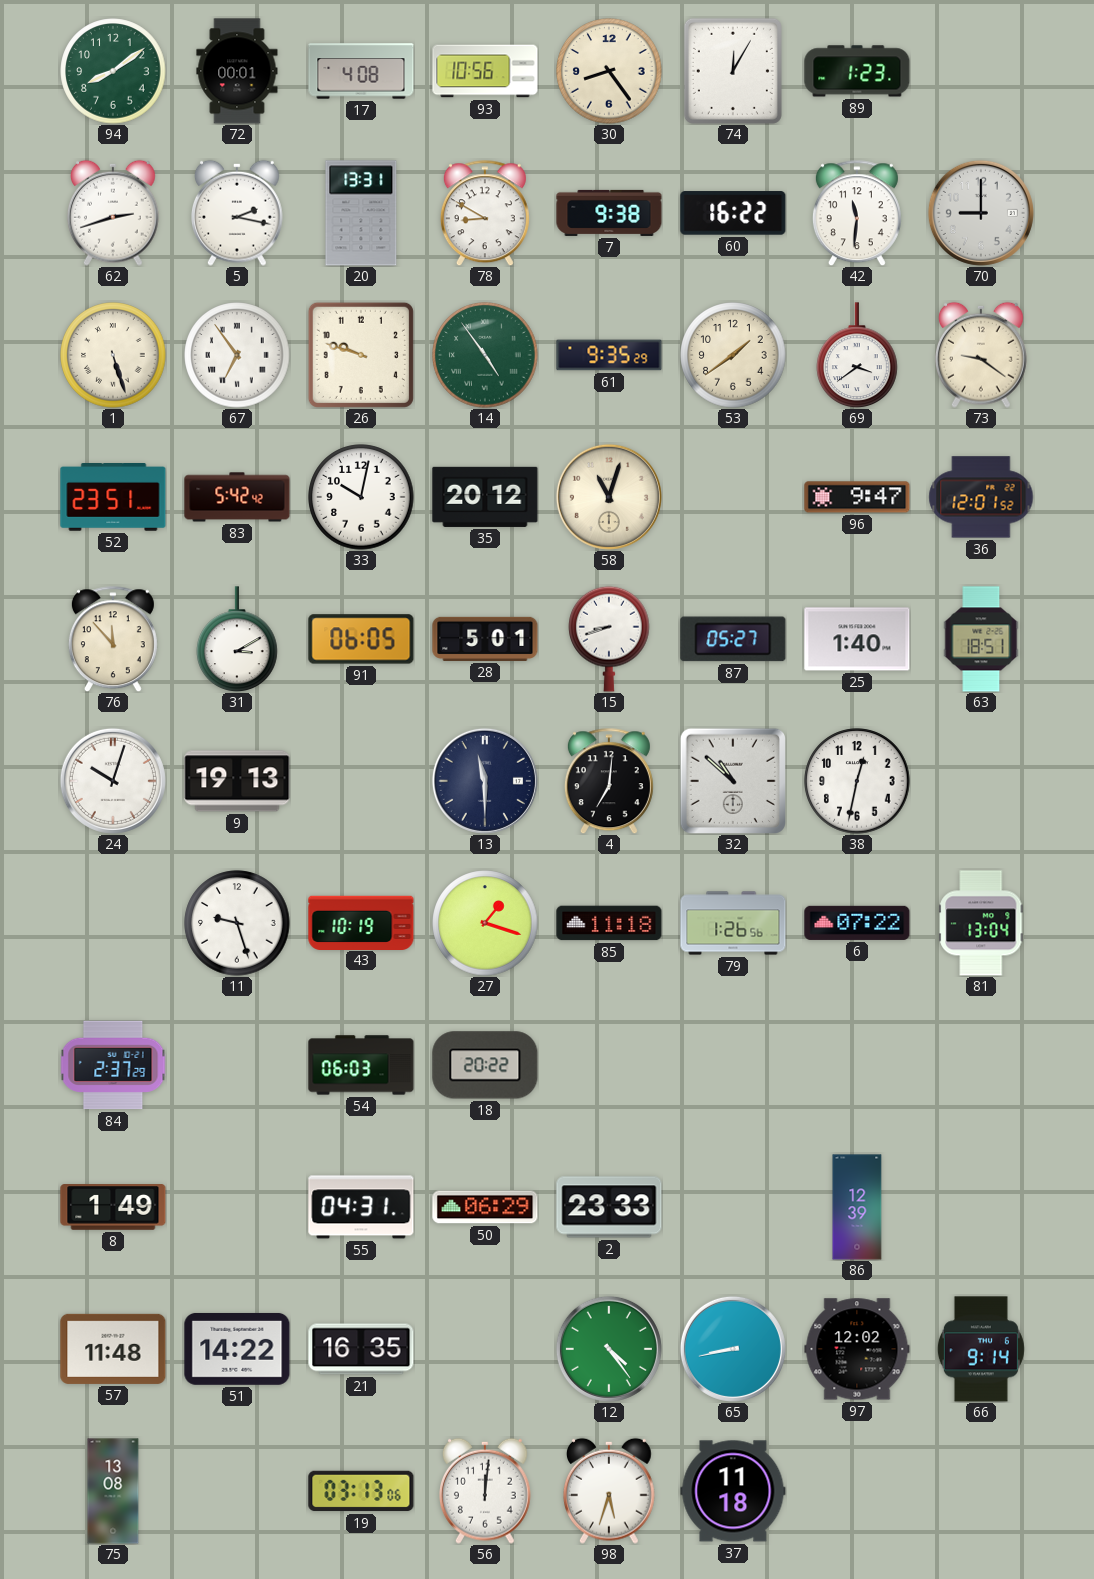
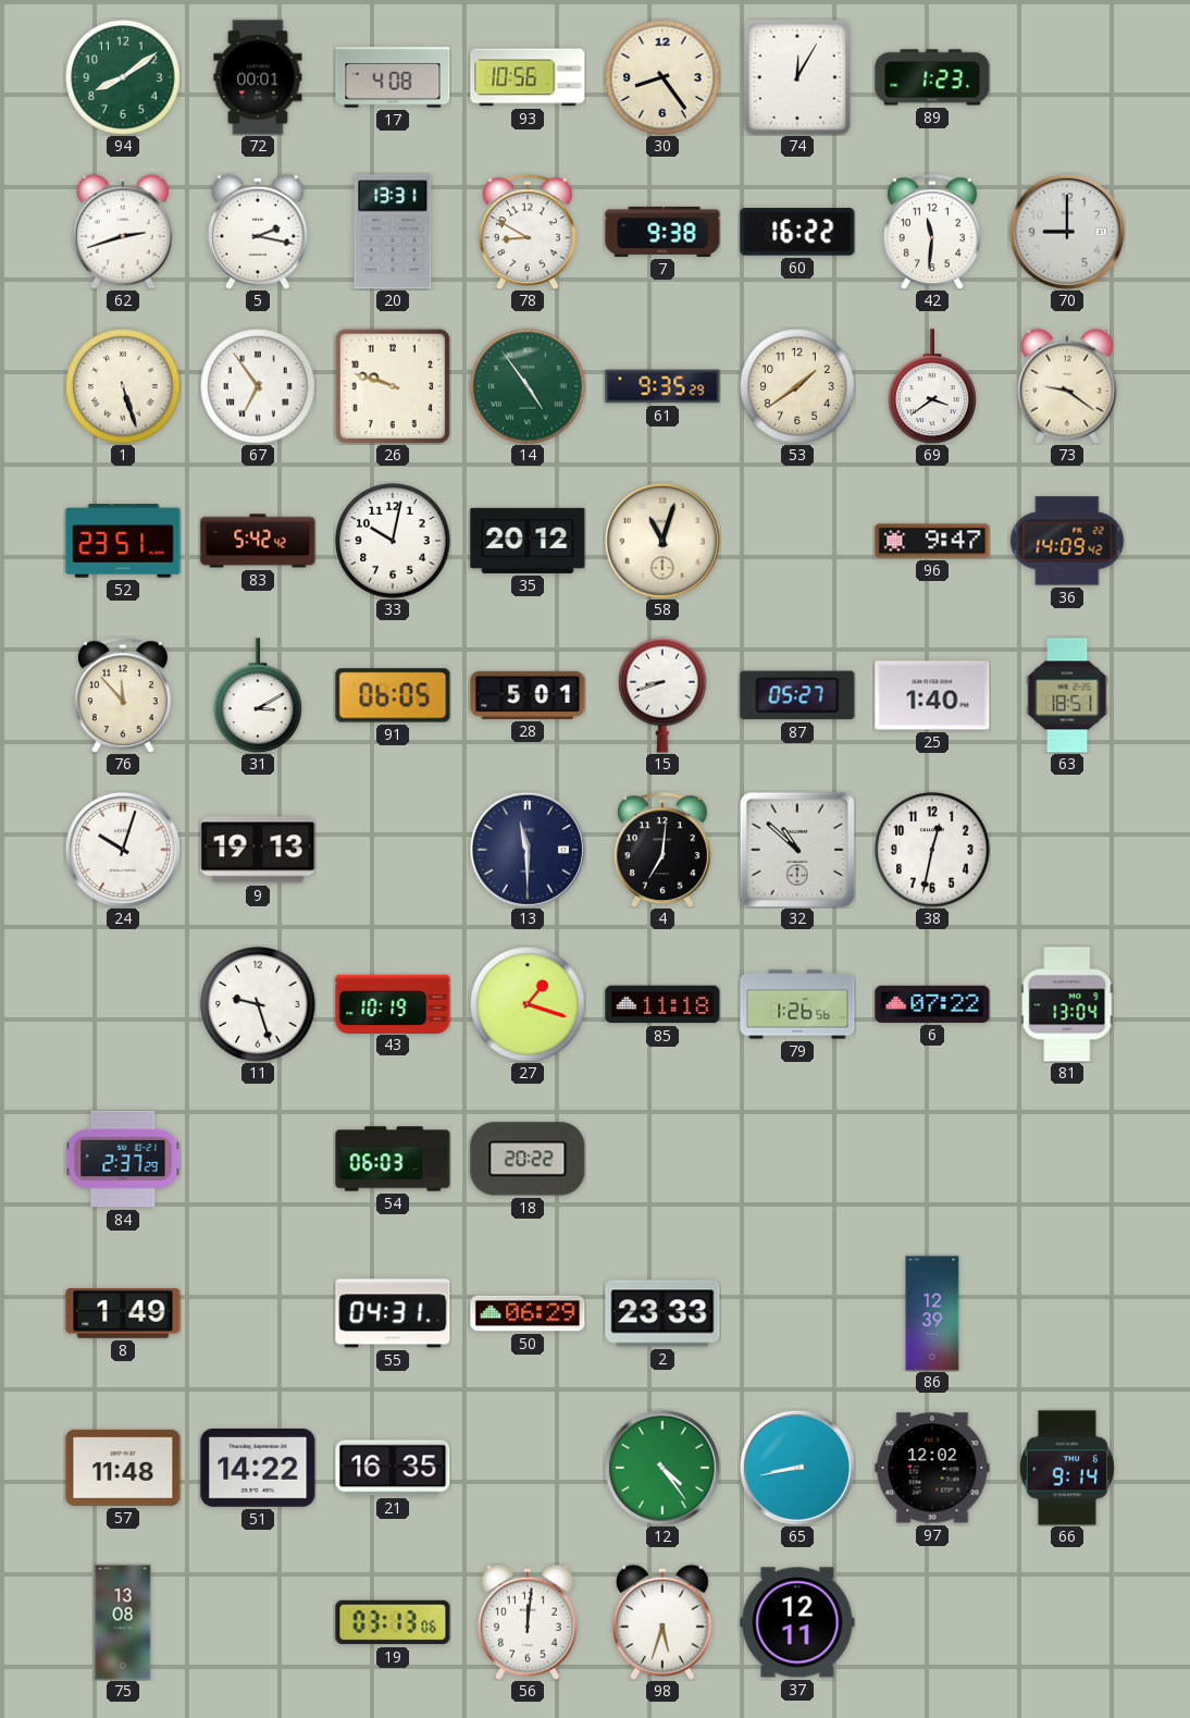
36: 12:01 -> 14:09
37: 11:18 -> 12:11
